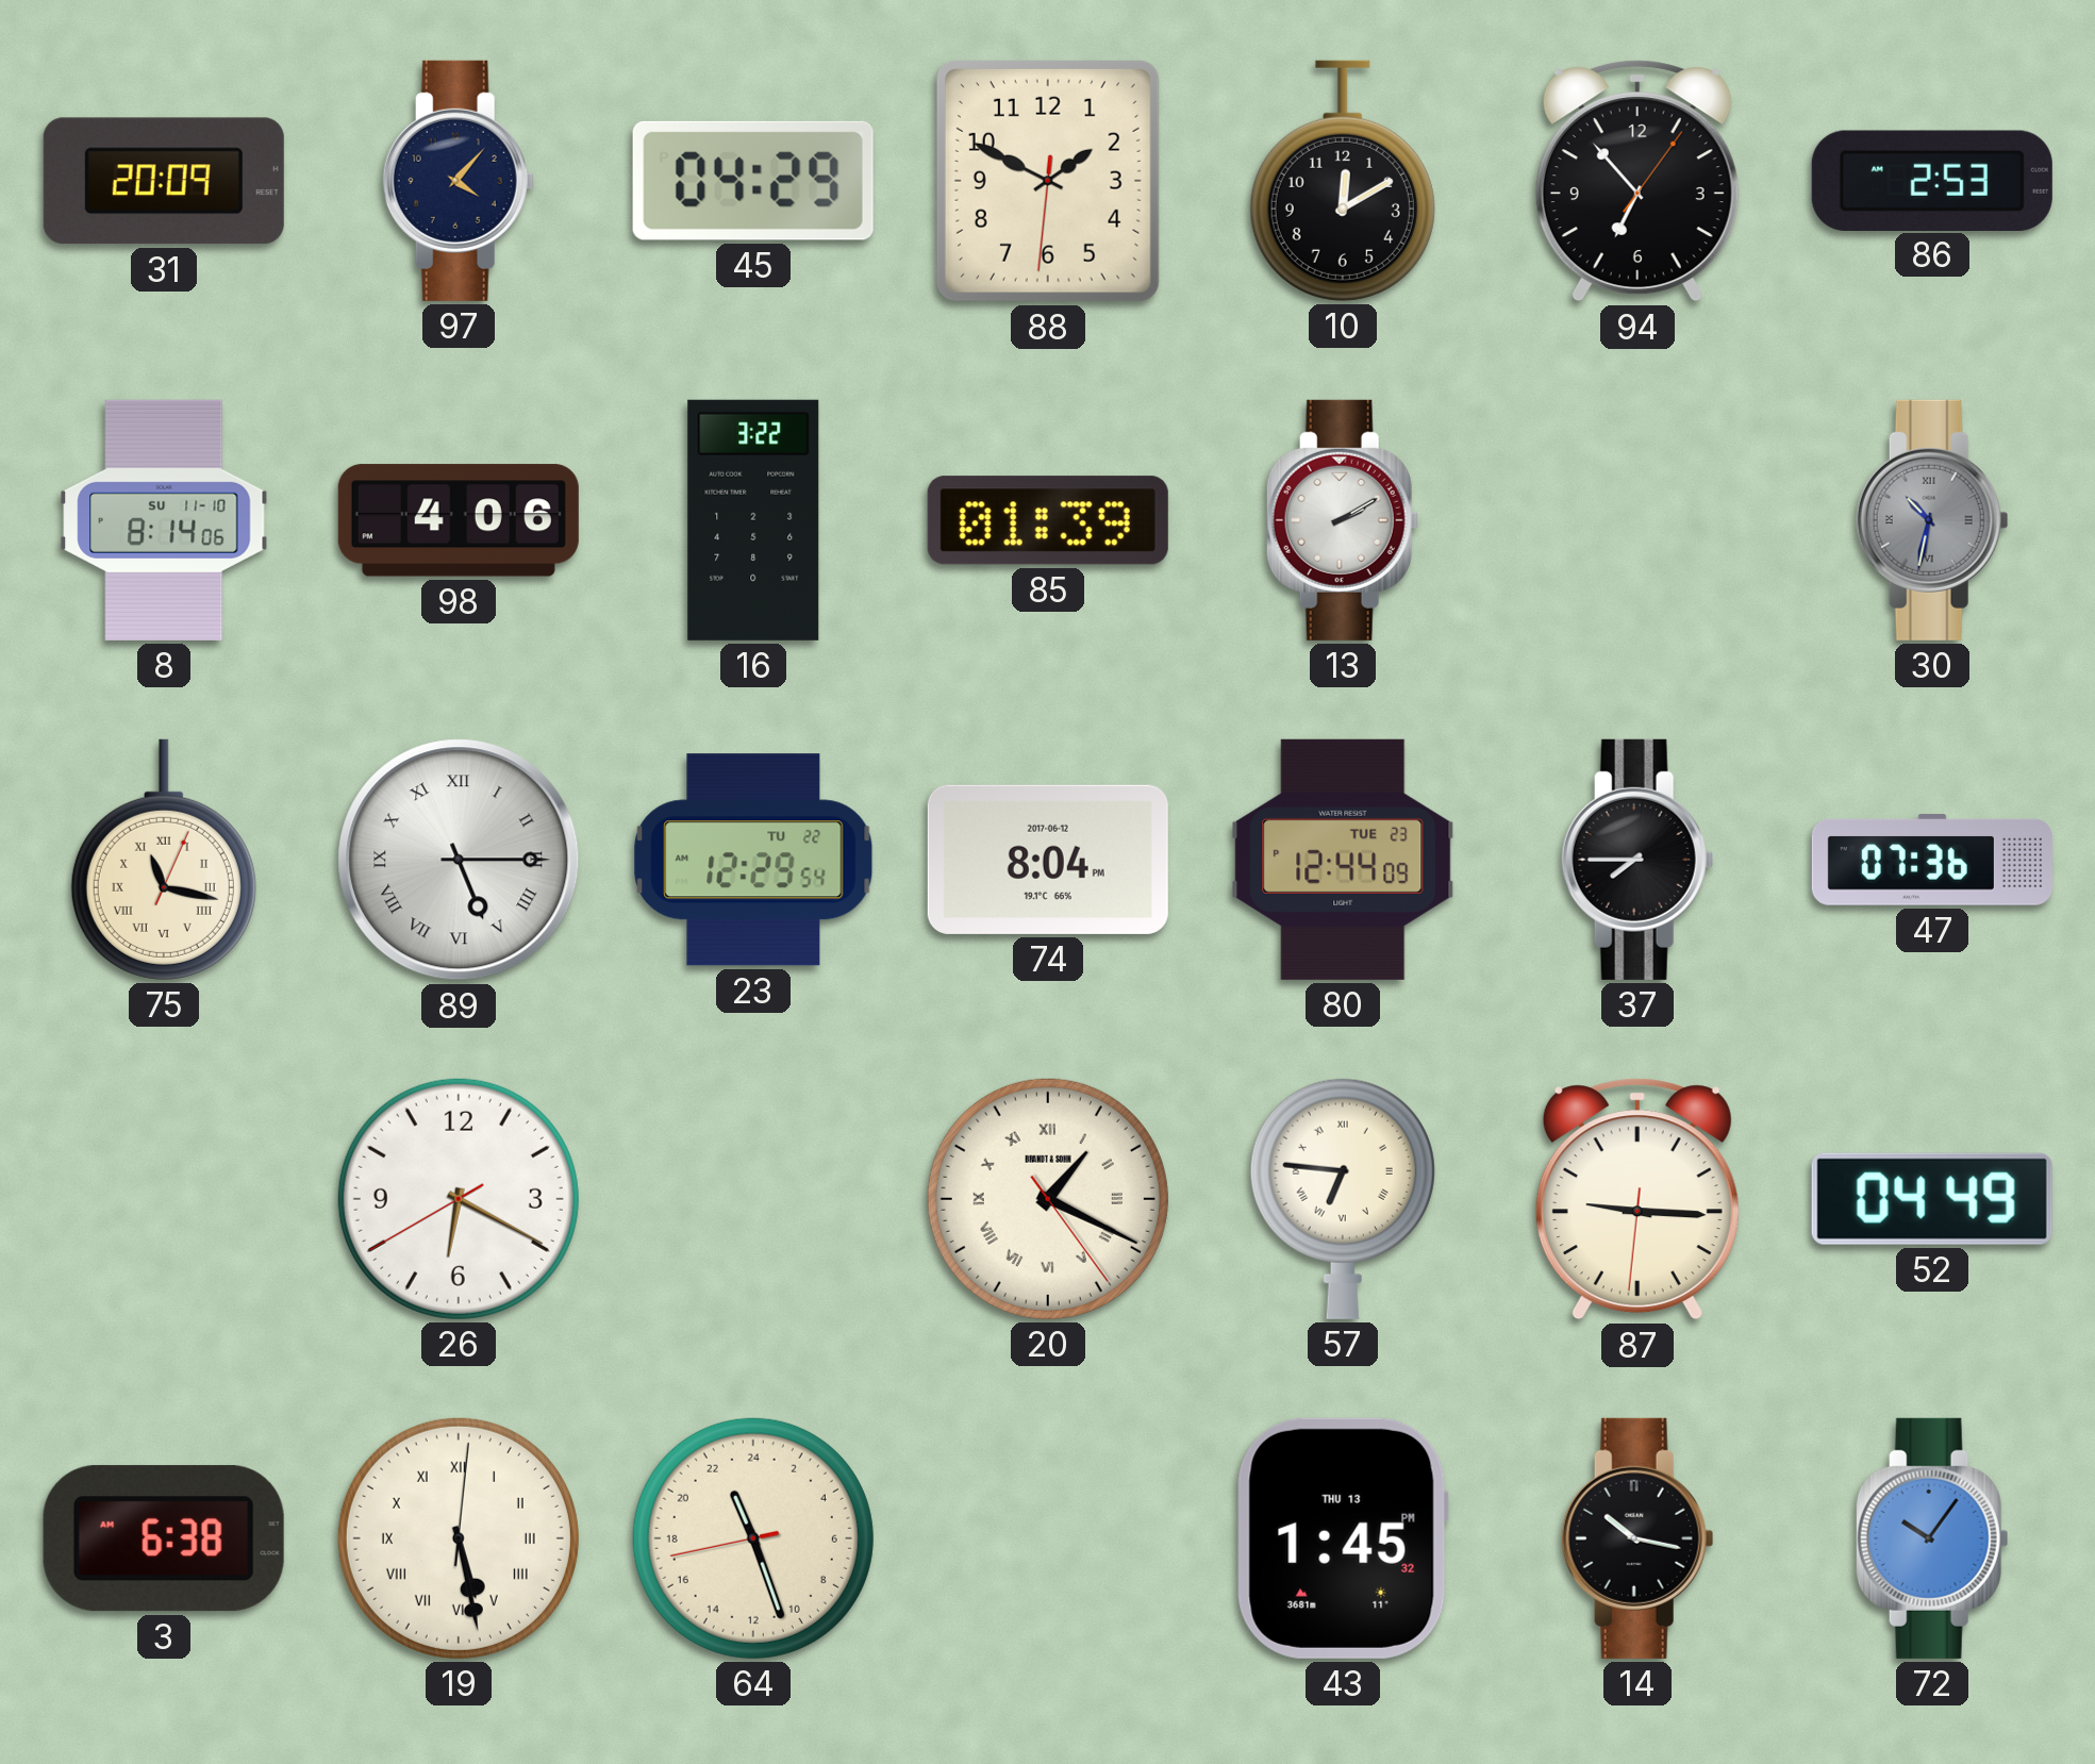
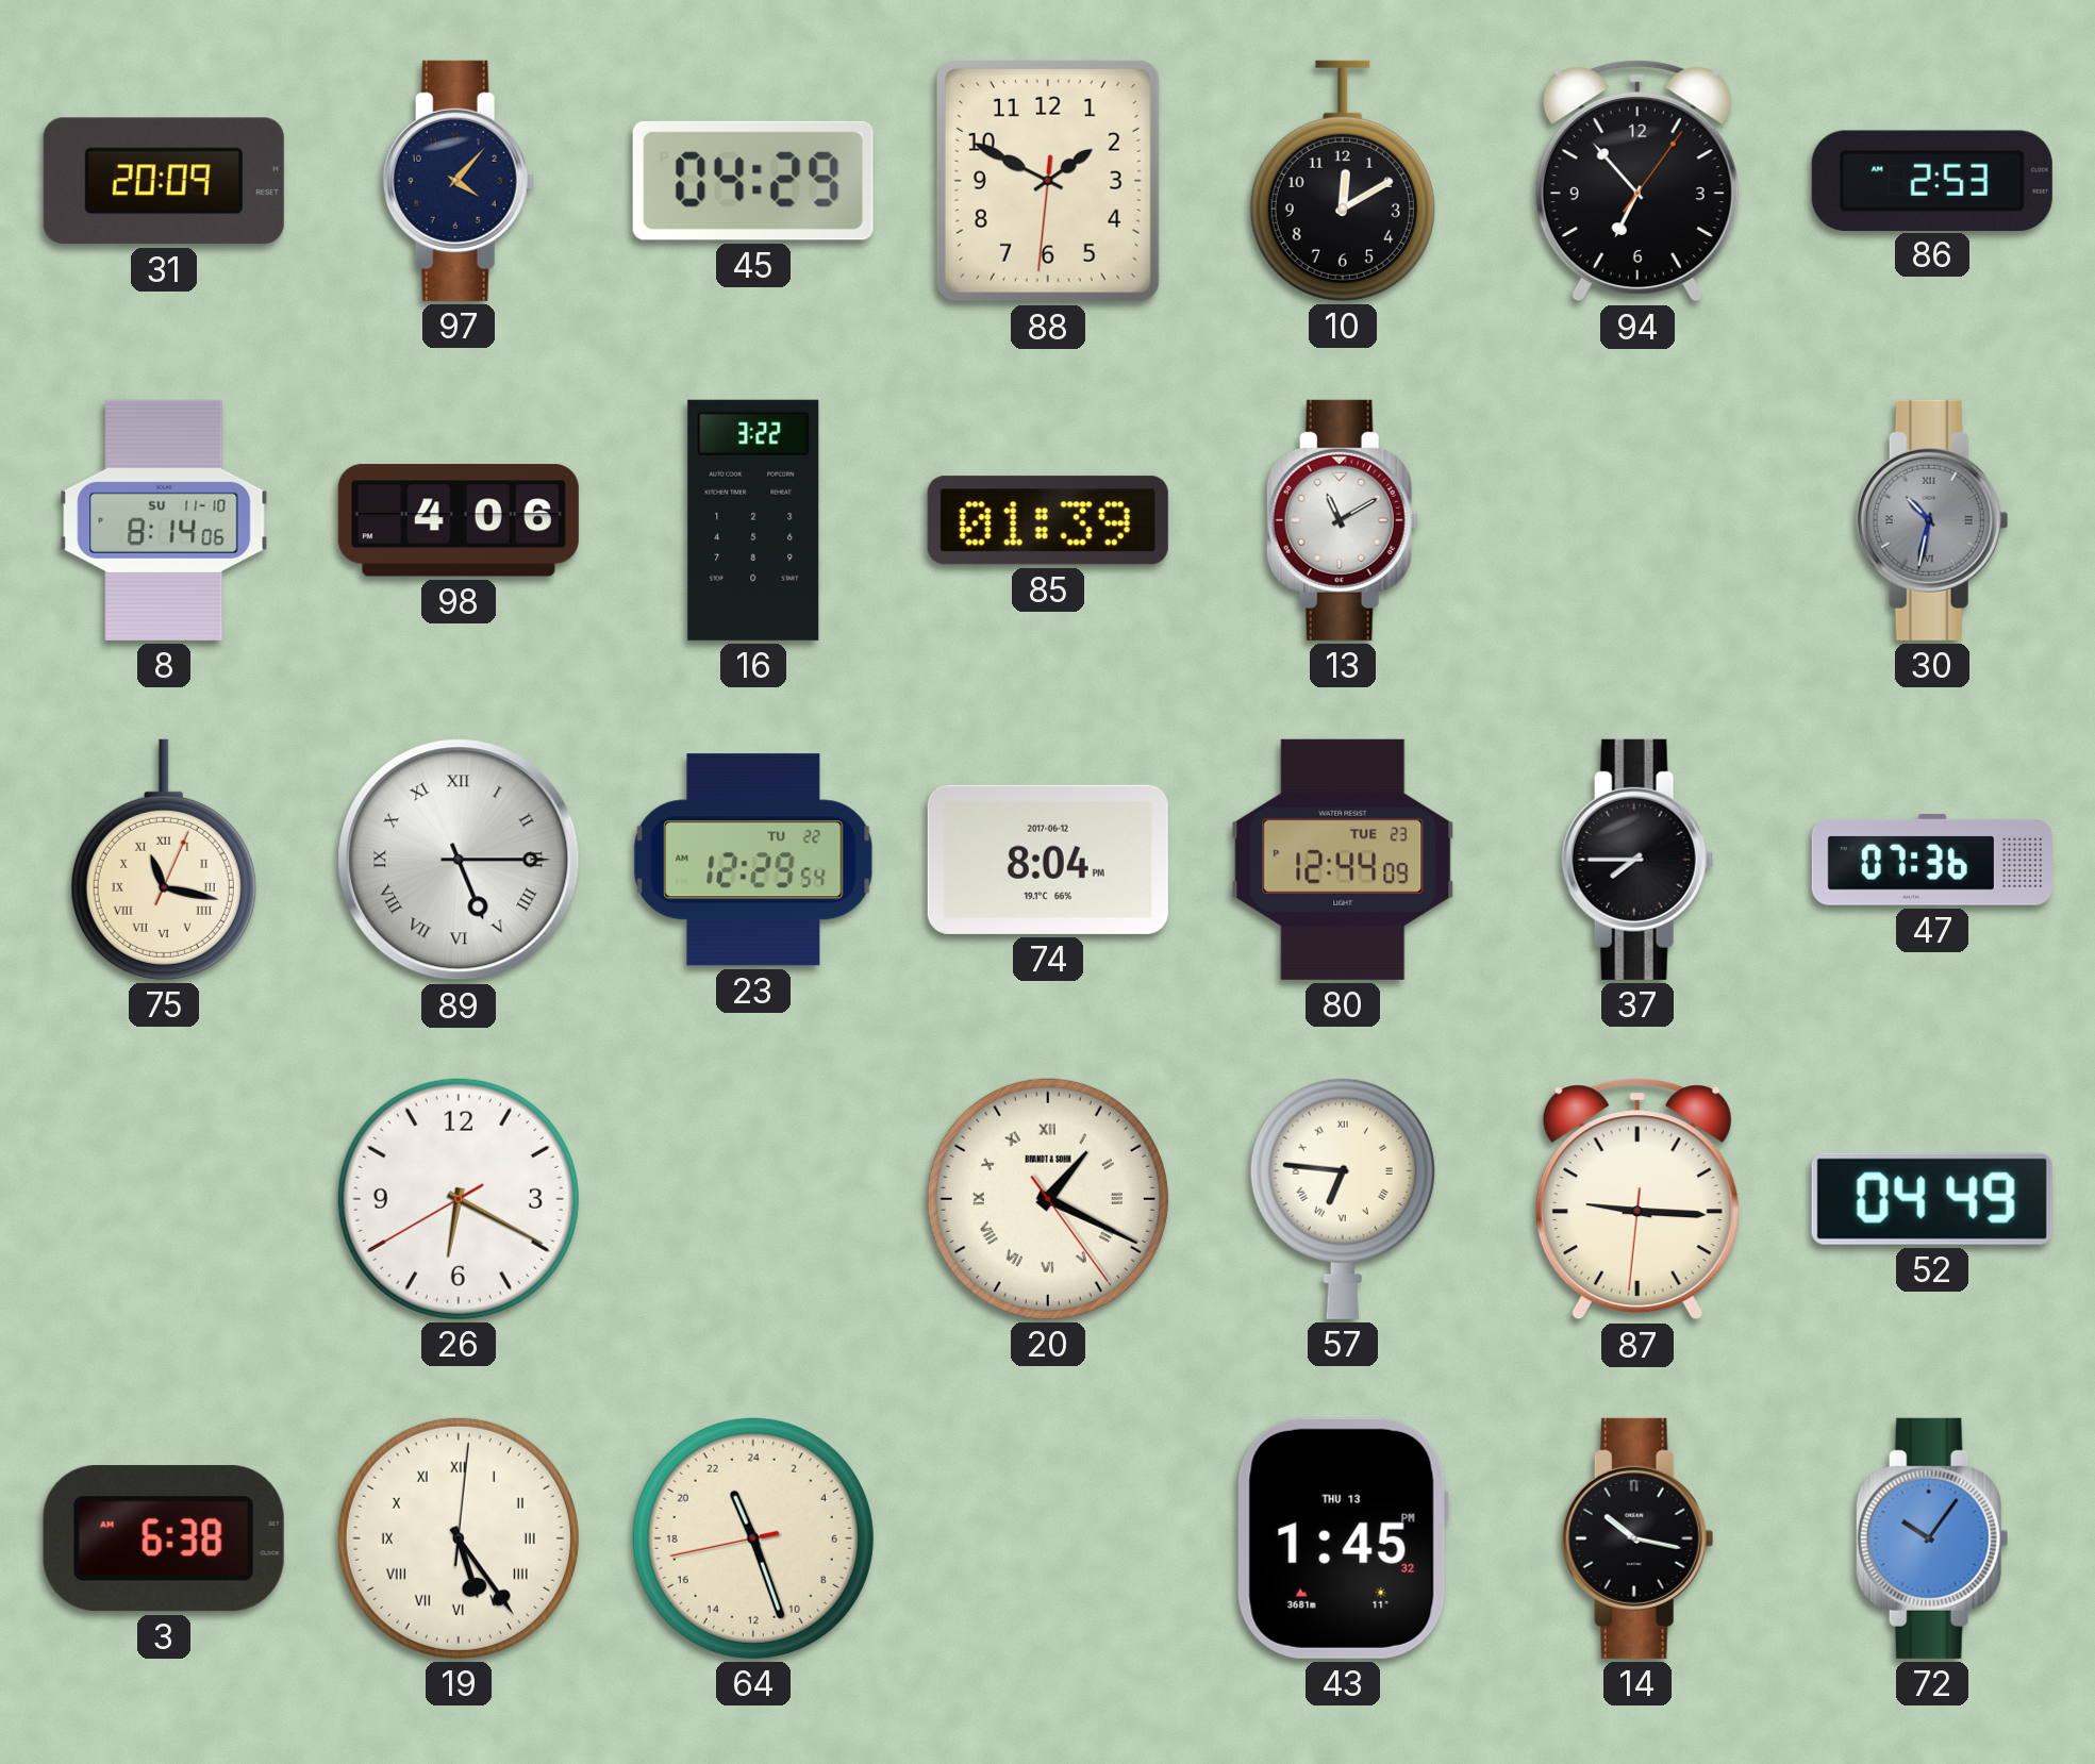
13: 2:10 -> 11:10
19: 5:28 -> 5:24
